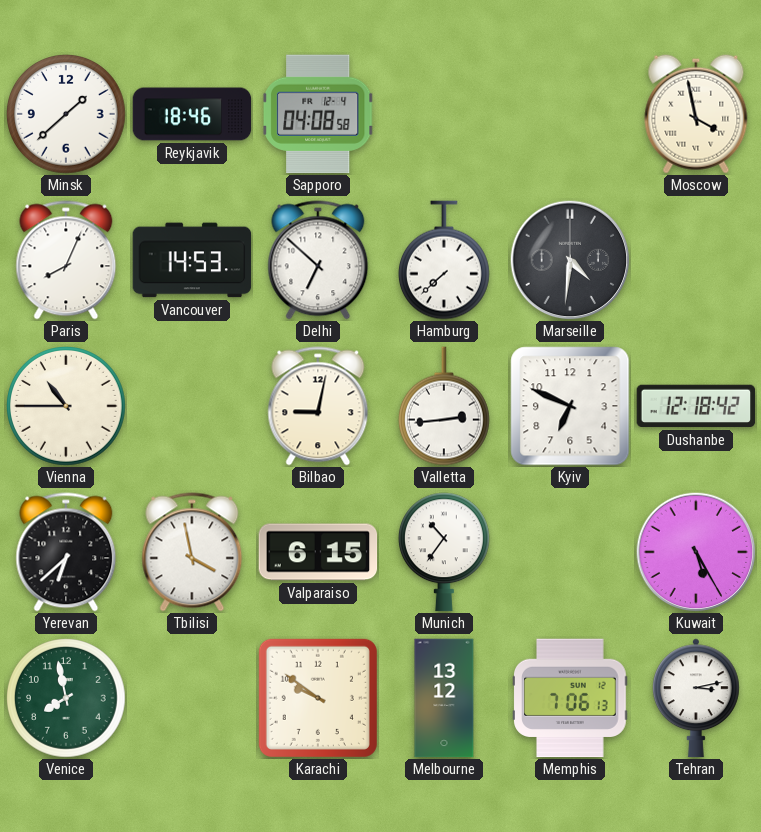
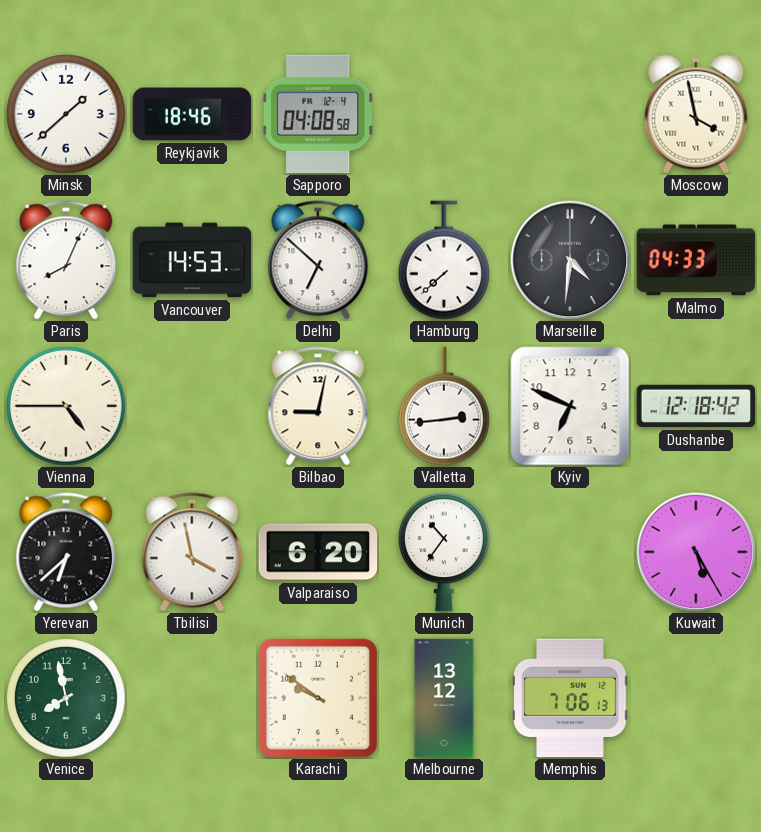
Malmo: none -> 04:33
Vienna: 10:45 -> 4:45
Valparaiso: 6:15 -> 6:20
Tehran: 3:13 -> none
